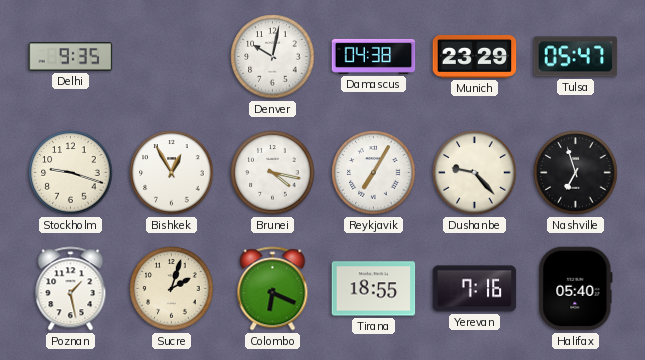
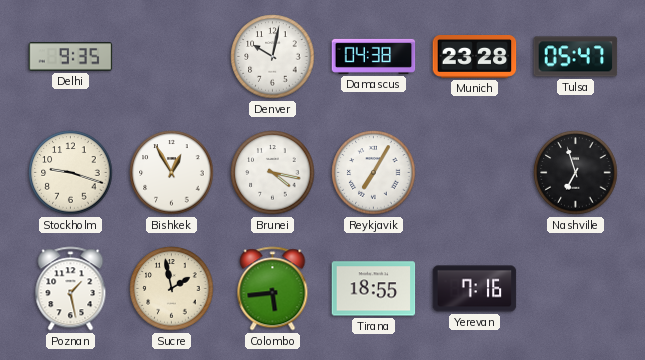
Munich: 23:29 -> 23:28
Dushanbe: 9:23 -> none
Sucre: 2:03 -> 1:58
Colombo: 6:19 -> 5:44
Halifax: 05:40 -> none
